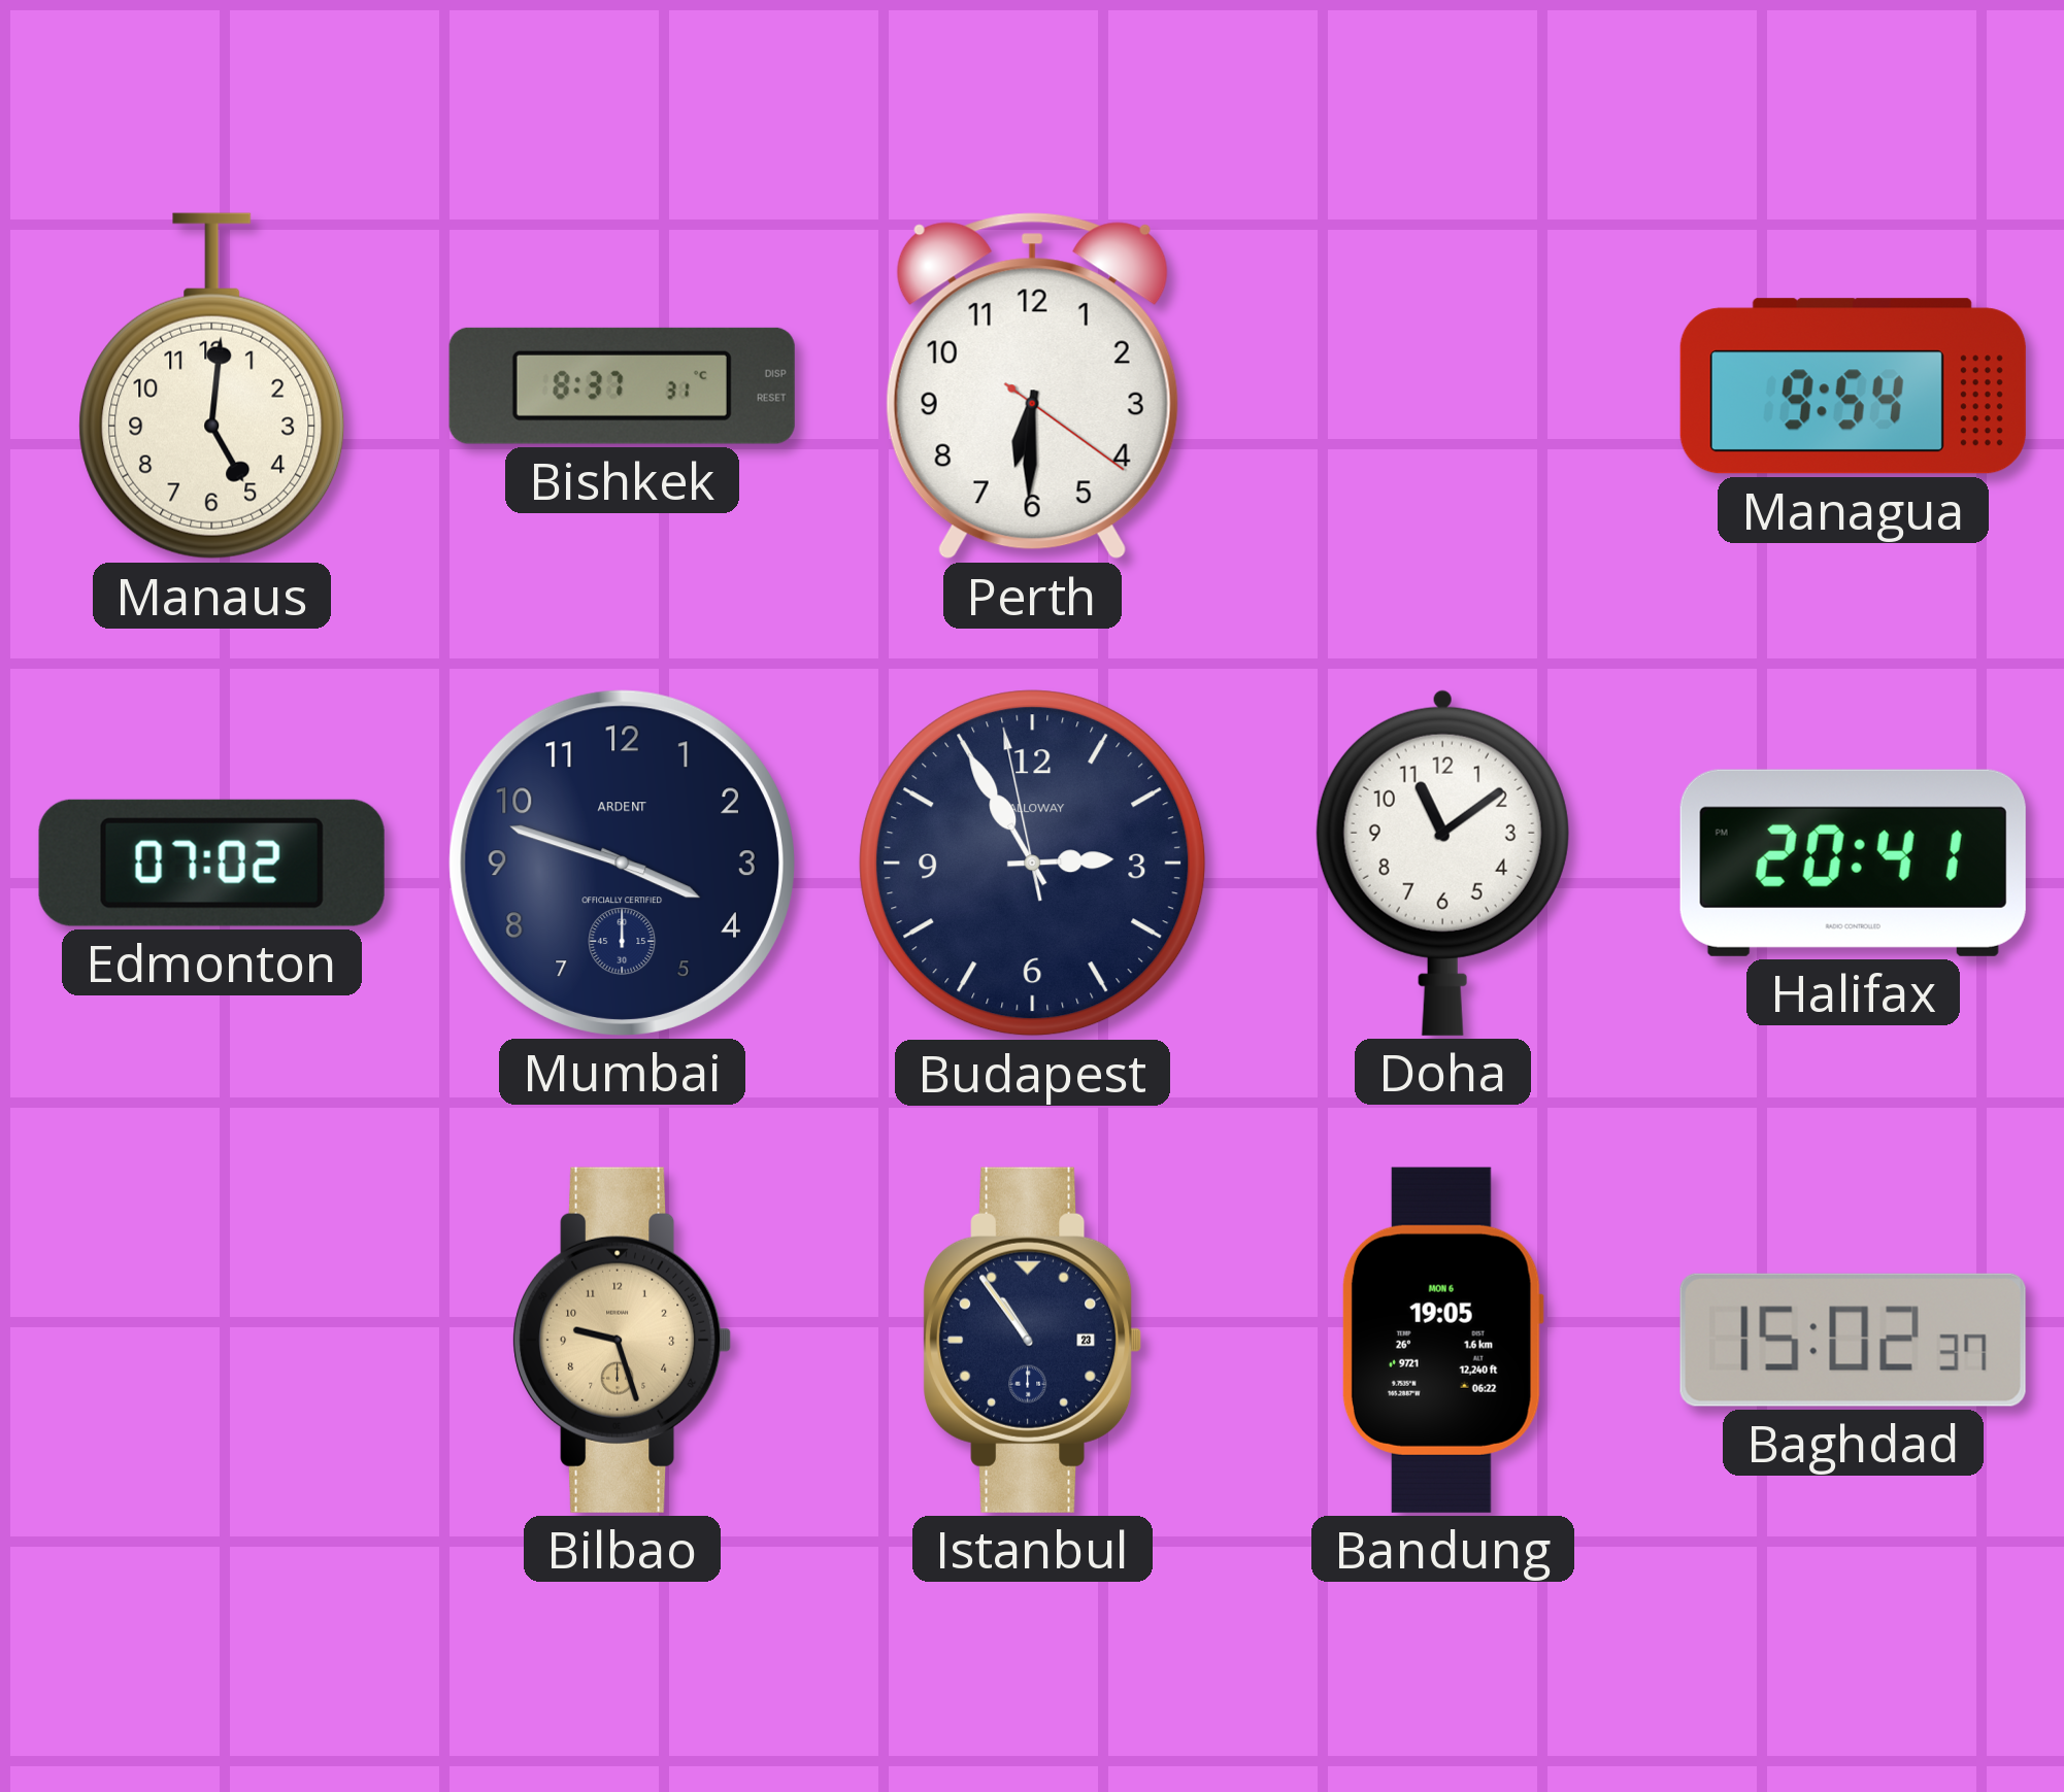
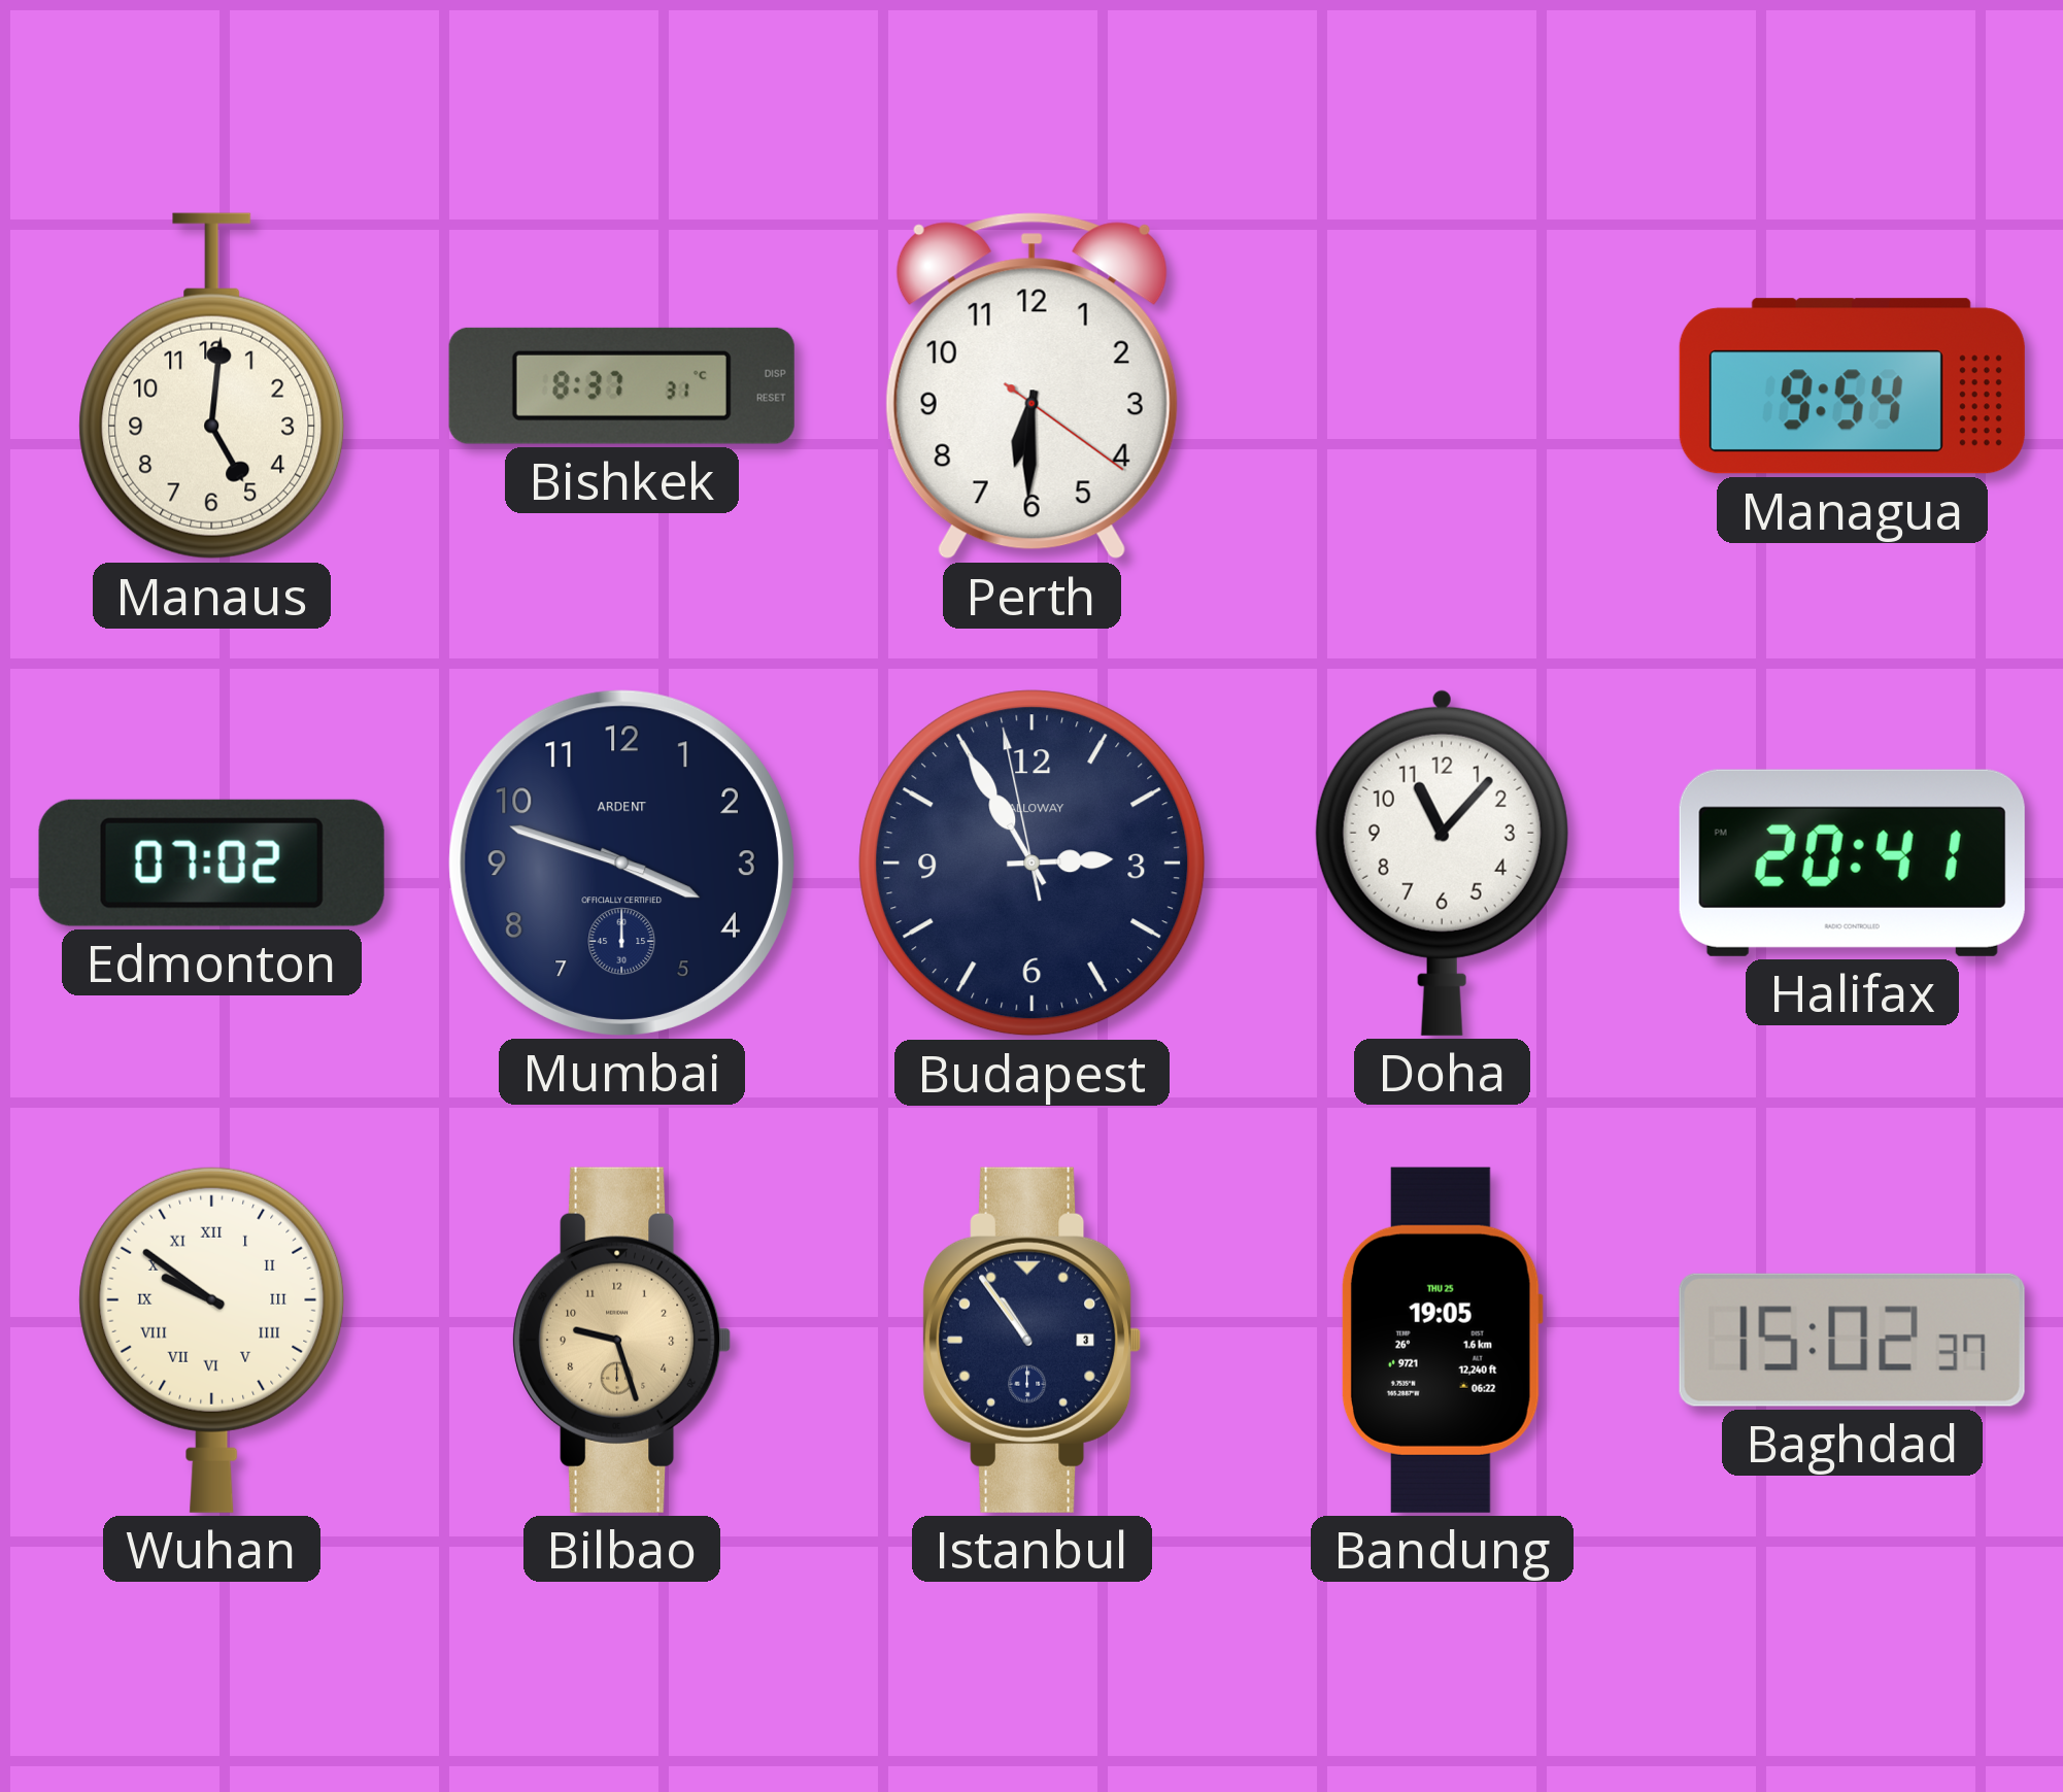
Doha: 11:09 -> 11:07
Wuhan: none -> 9:51
Istanbul date: 23 -> 3
Bandung date: MON 6 -> THU 25
